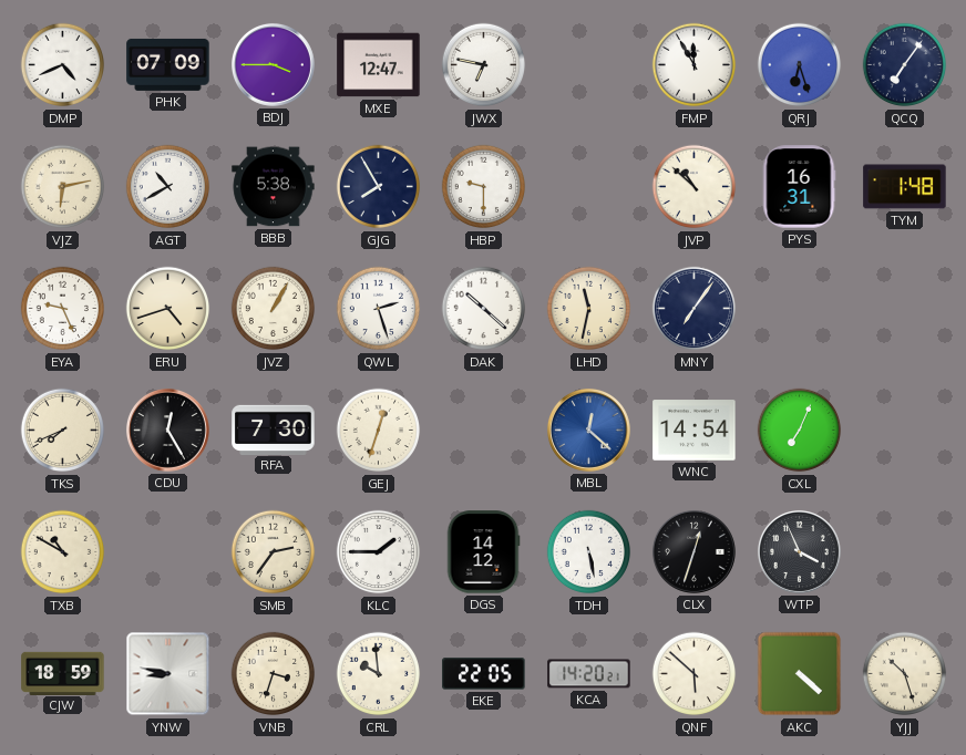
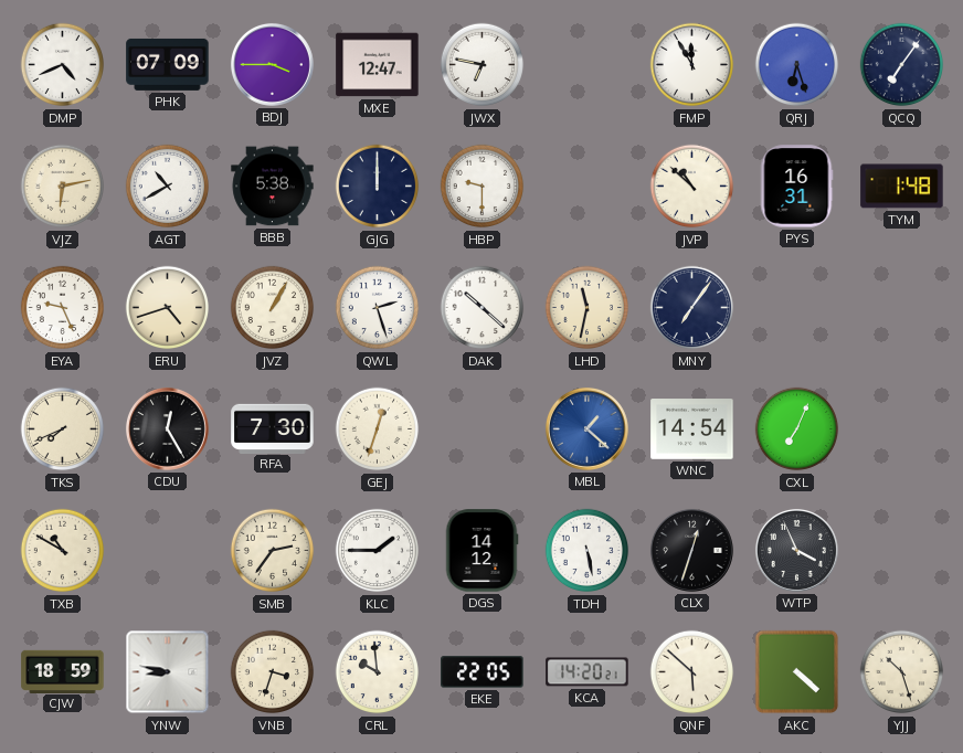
GJG: 7:55 -> 12:00
MBL: 12:22 -> 1:22
